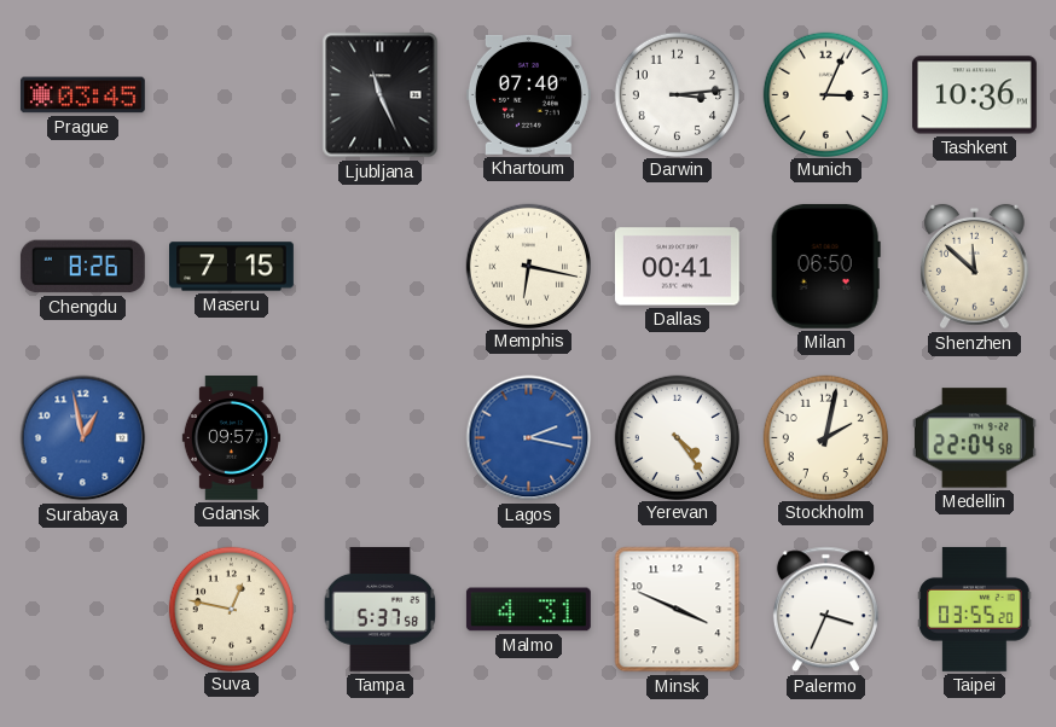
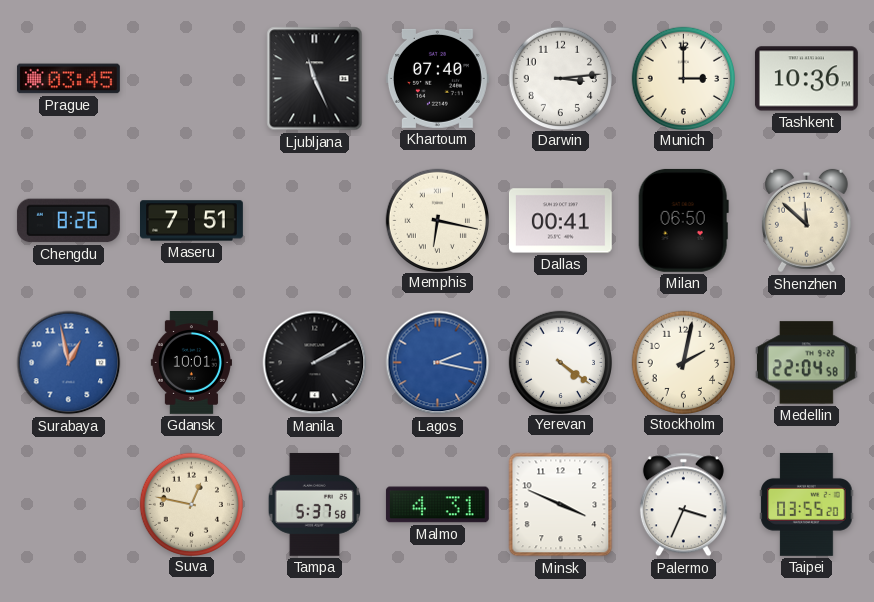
Munich: 3:04 -> 3:00
Maseru: 7:15 -> 7:51
Gdansk: 09:57 -> 10:01
Manila: none -> 2:10
Yerevan: 4:24 -> 4:21
